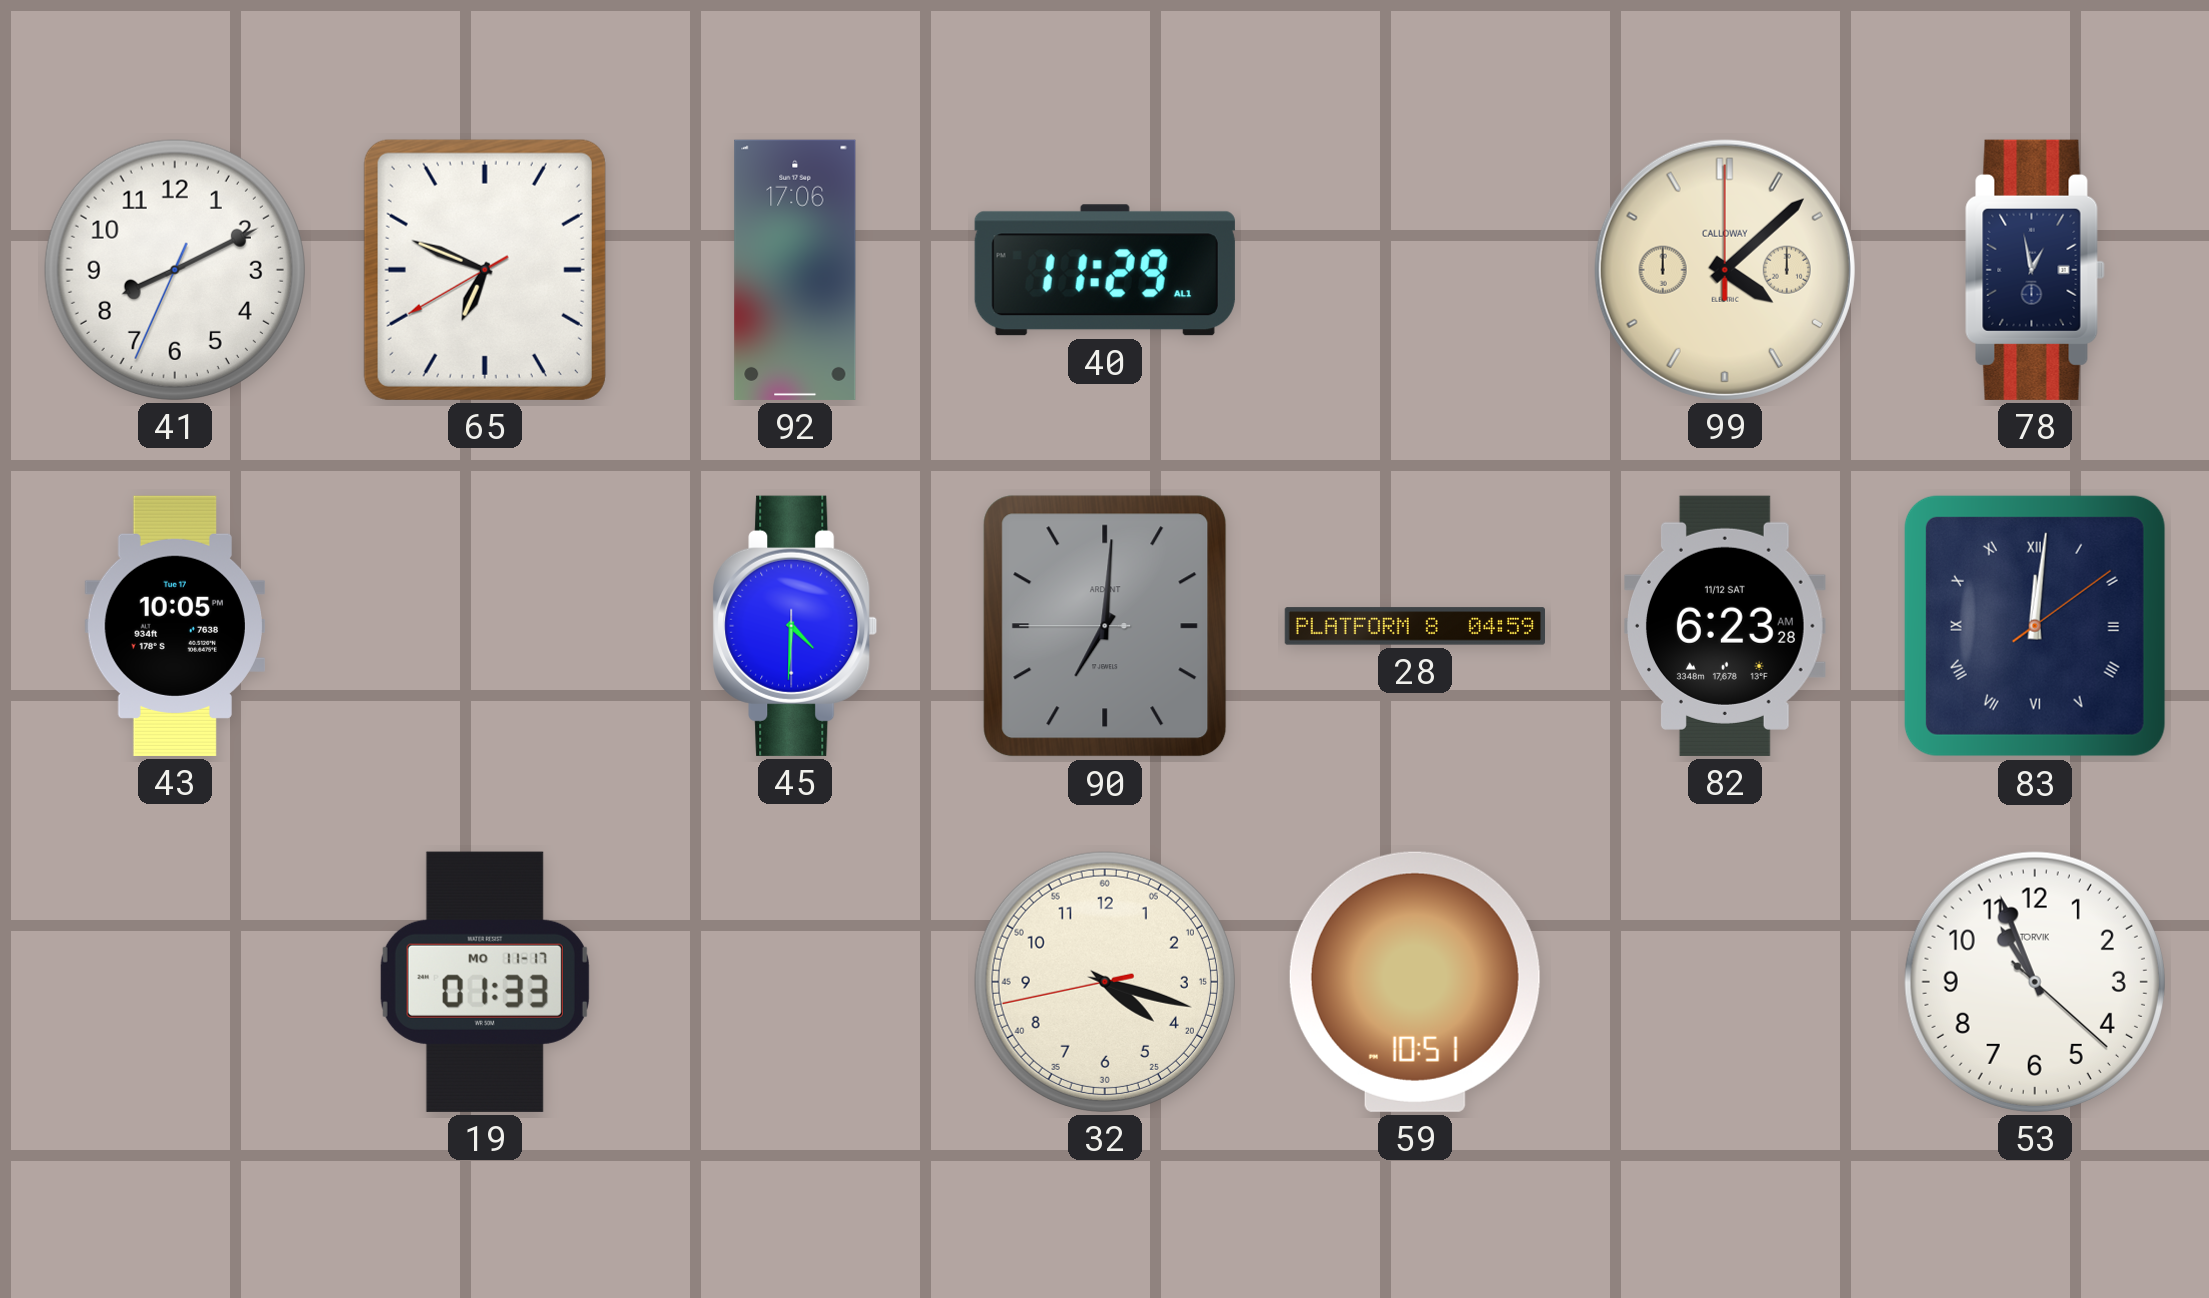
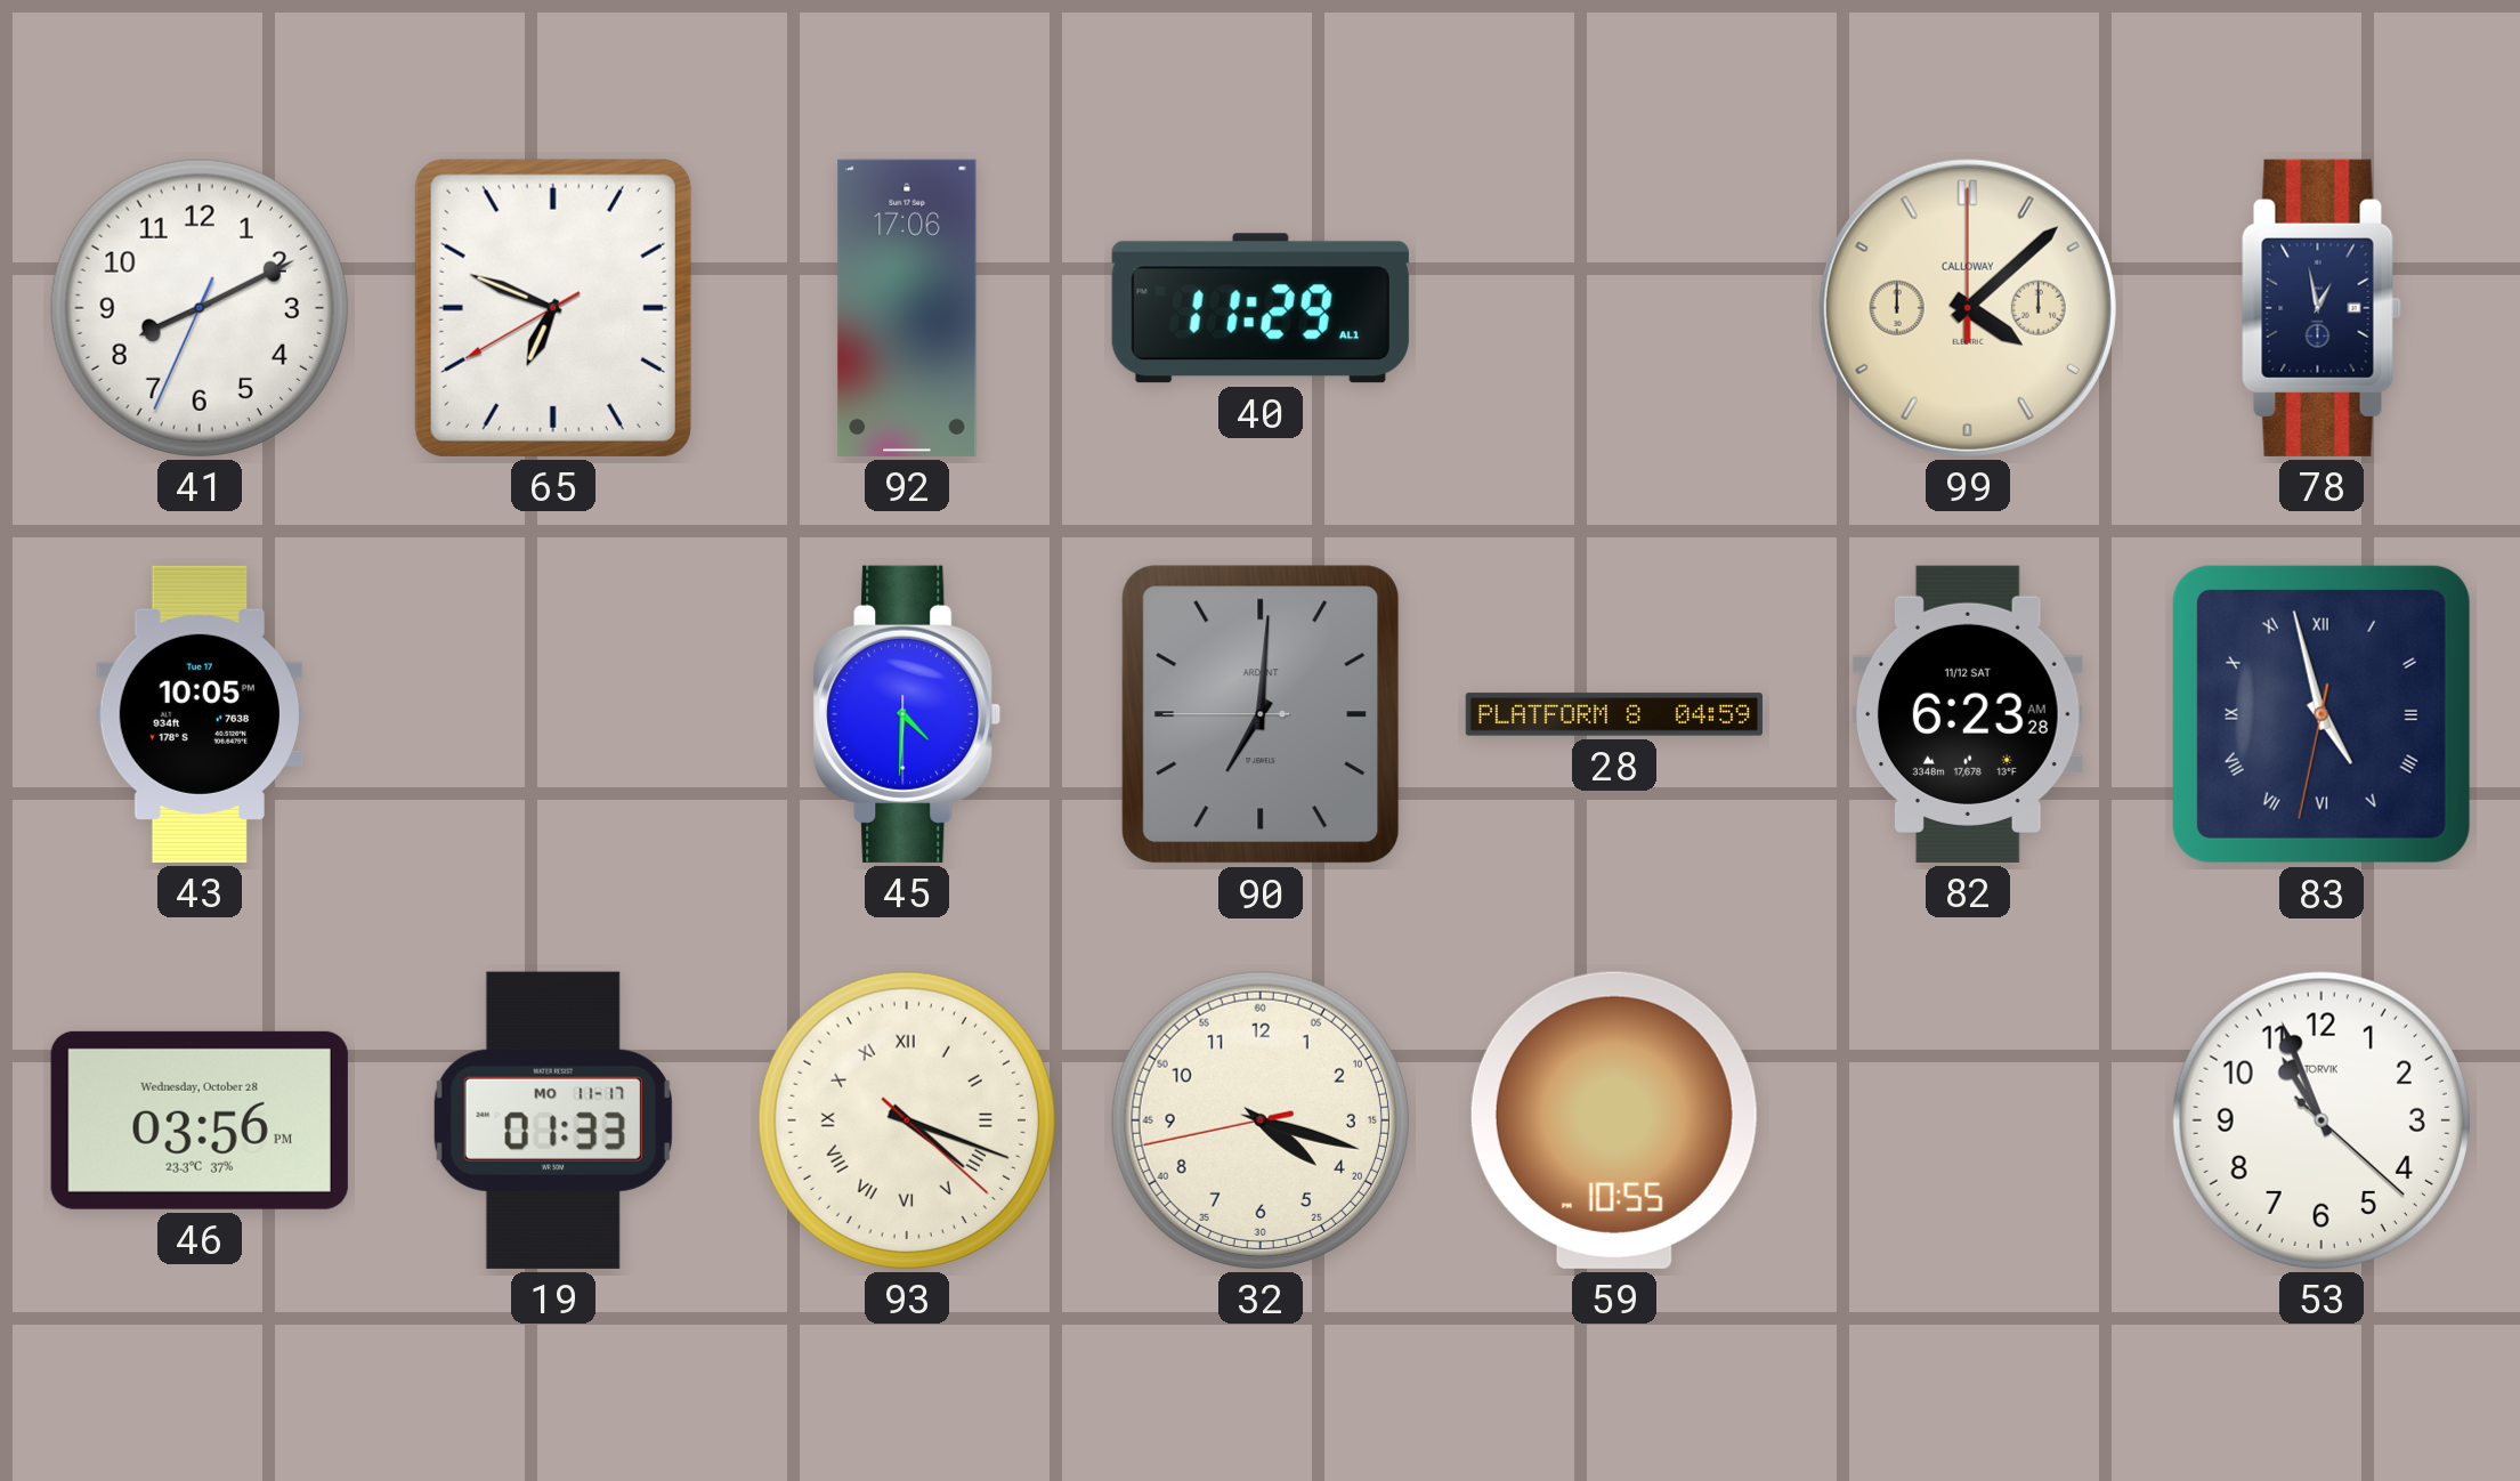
83: 12:01 -> 4:57
46: none -> 03:56
93: none -> 4:18
59: 10:51 -> 10:55
